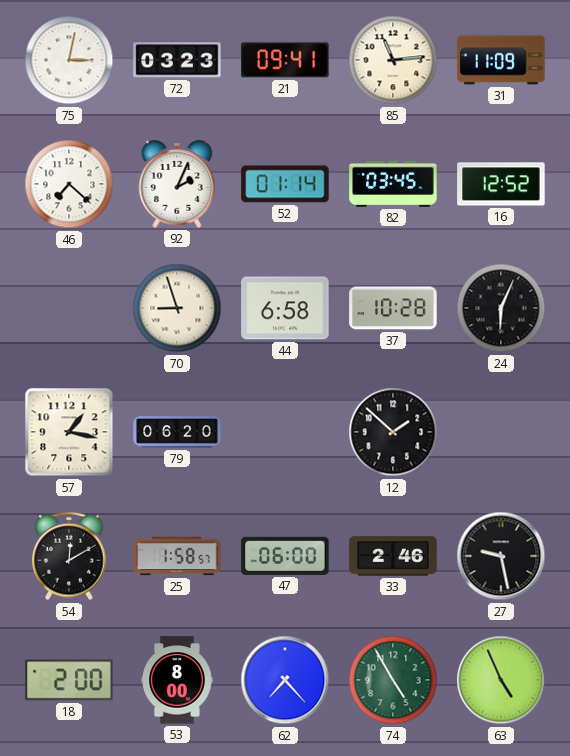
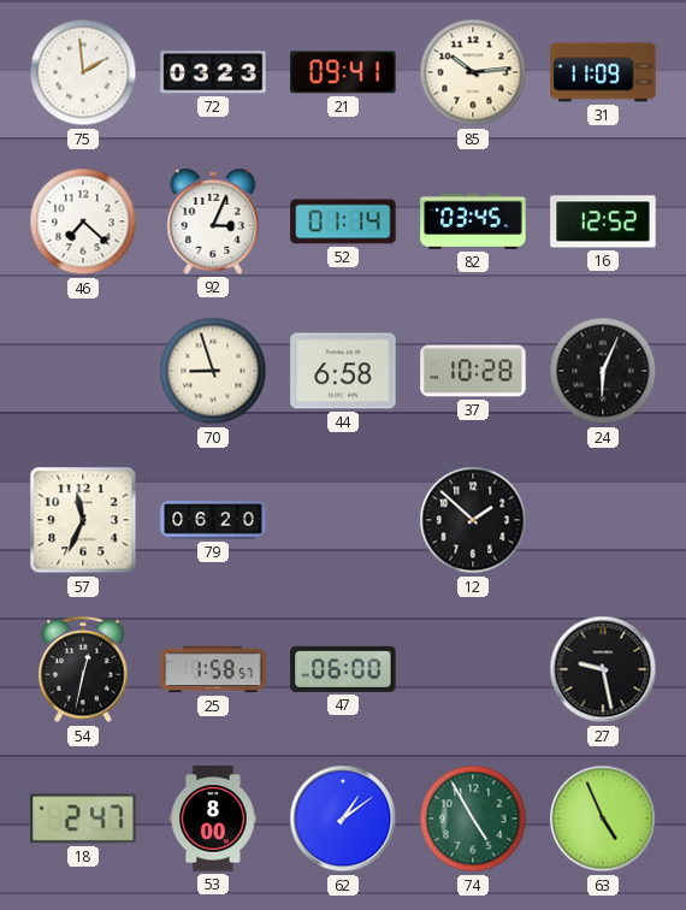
75: 3:02 -> 1:59
85: 11:14 -> 10:14
92: 2:04 -> 3:04
57: 1:17 -> 11:34
54: 12:10 -> 12:32
33: 2:46 -> none
18: 2:00 -> 2:47
62: 7:23 -> 1:09
